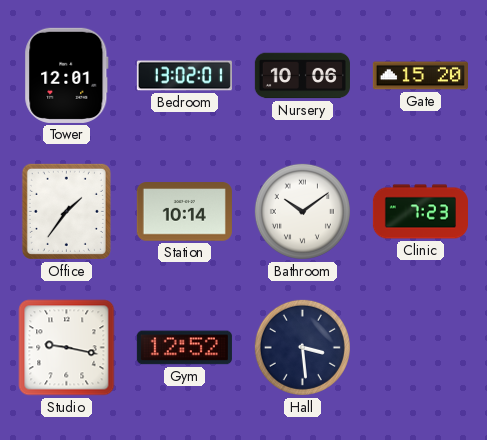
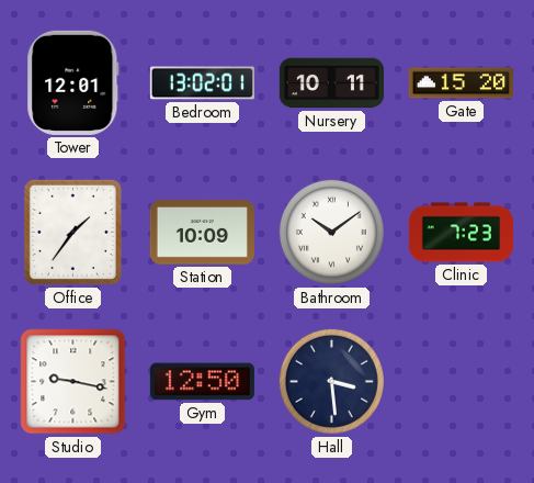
Nursery: 10:06 -> 10:11
Station: 10:14 -> 10:09
Gym: 12:52 -> 12:50
